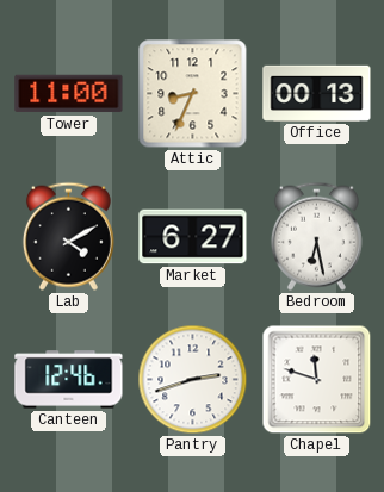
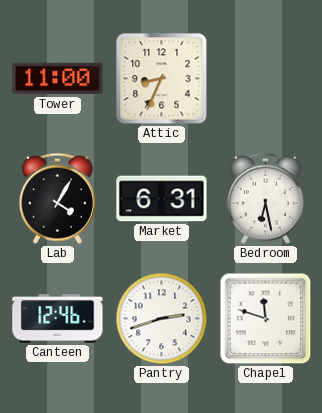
Office: 00:13 -> none
Lab: 4:10 -> 4:05
Market: 6:27 -> 6:31
